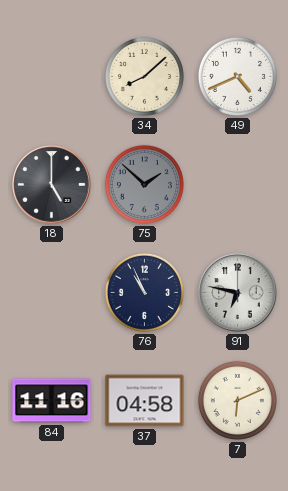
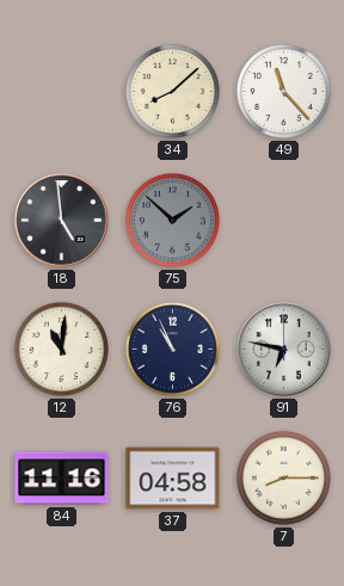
49: 4:41 -> 11:23
18: 5:00 -> 4:59
12: none -> 11:01
7: 6:11 -> 8:15
